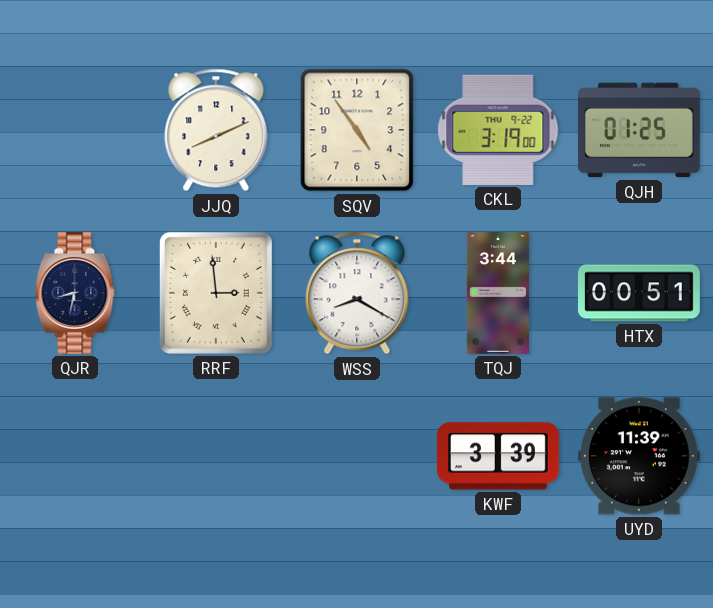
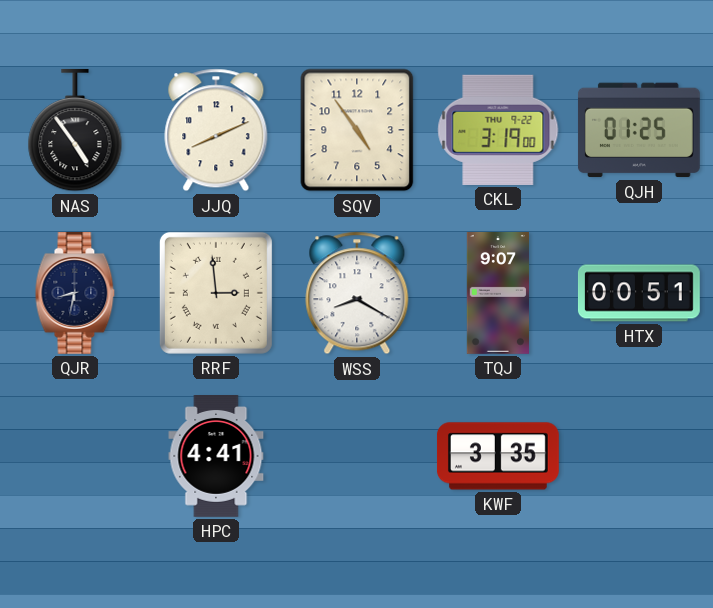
NAS: none -> 4:54
TQJ: 3:44 -> 9:07
HPC: none -> 4:41
KWF: 3:39 -> 3:35
UYD: 11:39 -> none
